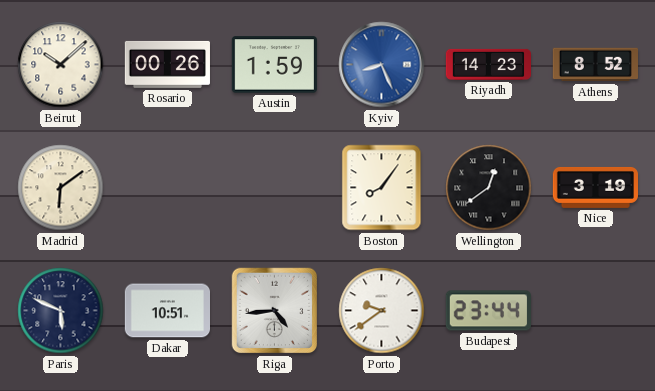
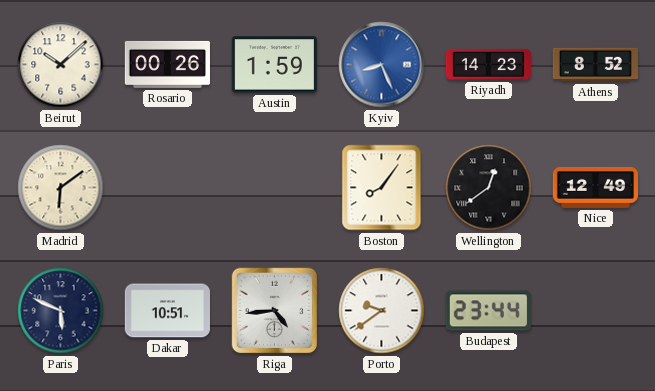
Nice: 3:19 -> 12:49
